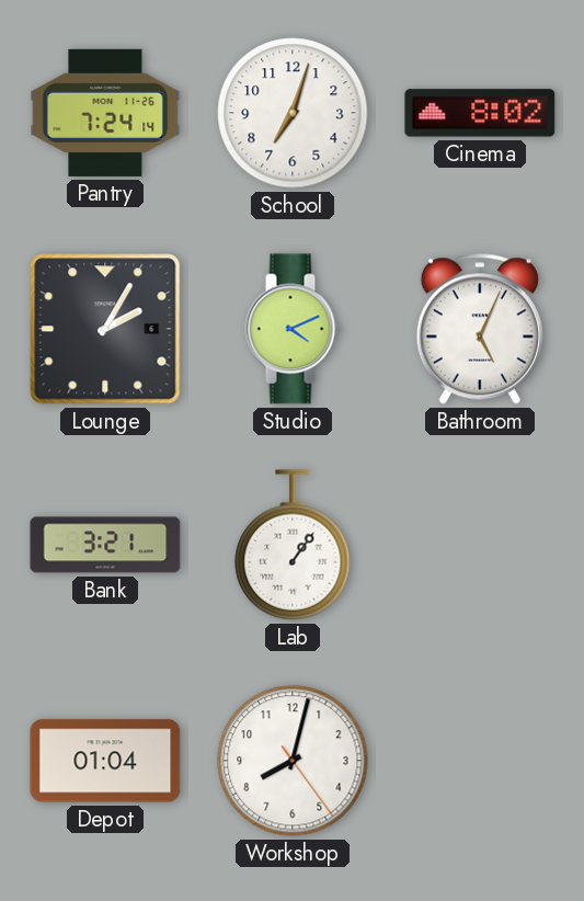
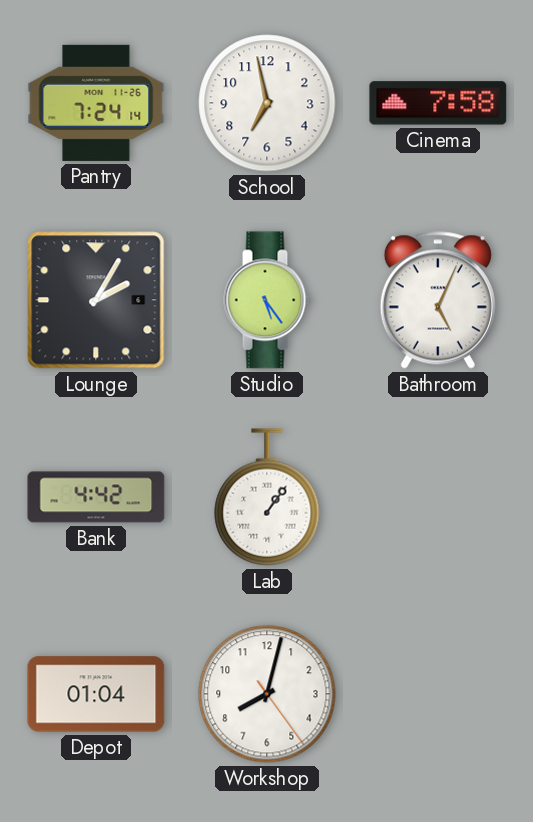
School: 7:03 -> 6:58
Cinema: 8:02 -> 7:58
Studio: 4:11 -> 5:24
Bank: 3:21 -> 4:42
